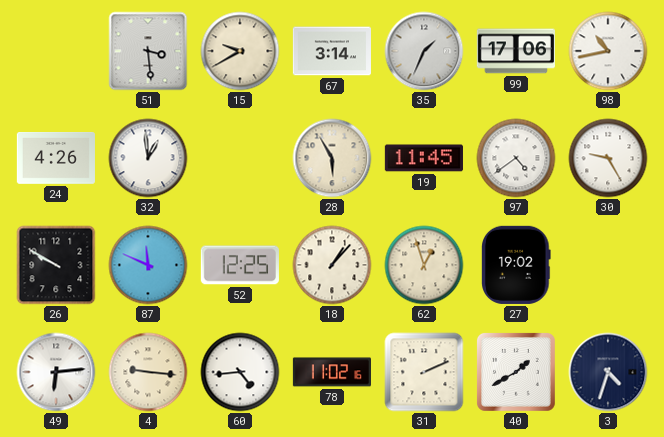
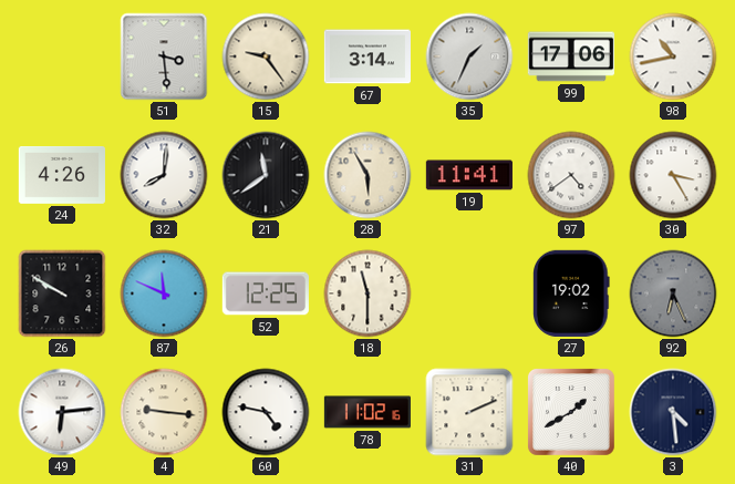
15: 9:40 -> 9:24
32: 12:59 -> 8:01
21: none -> 11:39
19: 11:45 -> 11:41
30: 9:25 -> 3:25
18: 1:07 -> 11:30
62: 12:57 -> none
92: none -> 6:26
60: 4:44 -> 4:47
3: 4:33 -> 4:29
